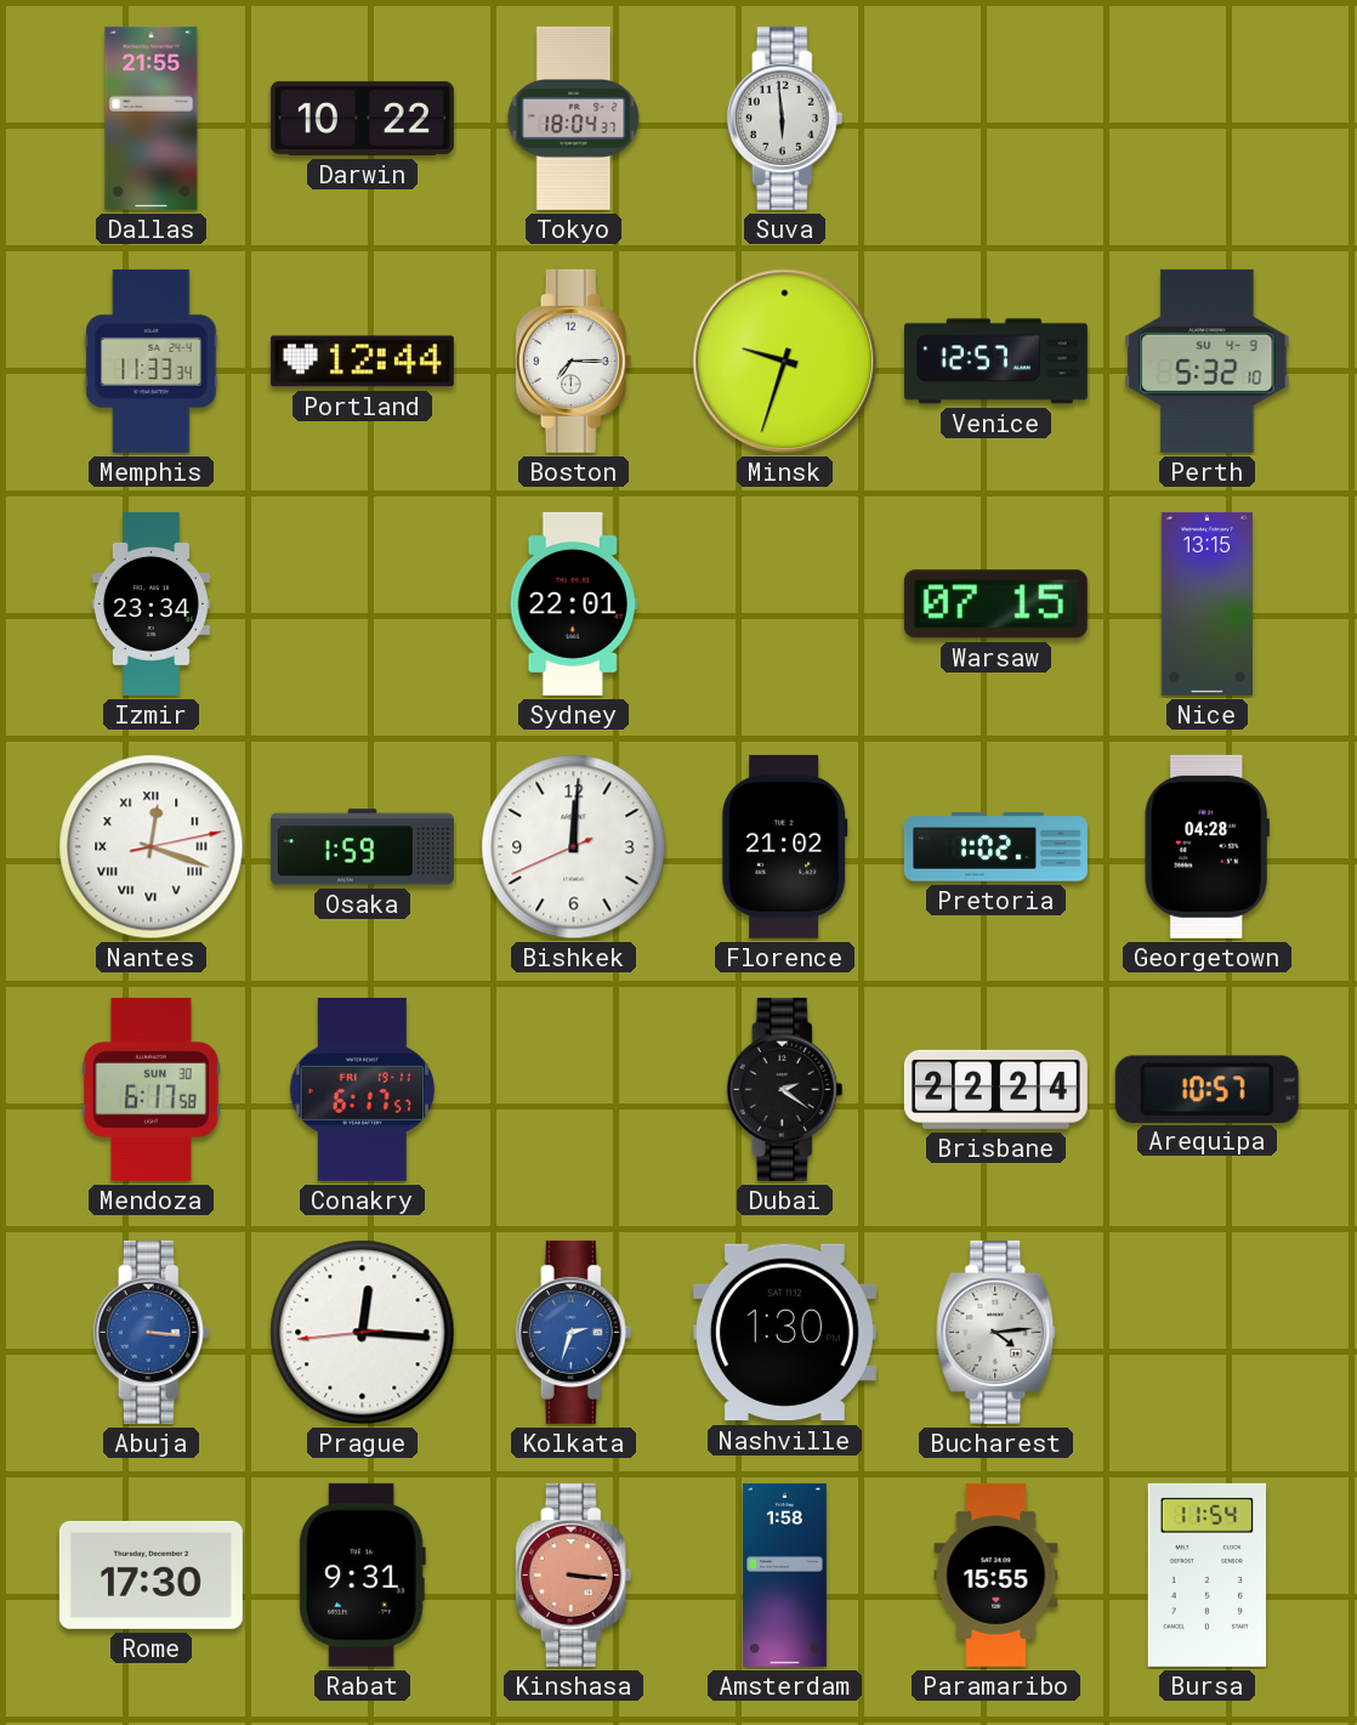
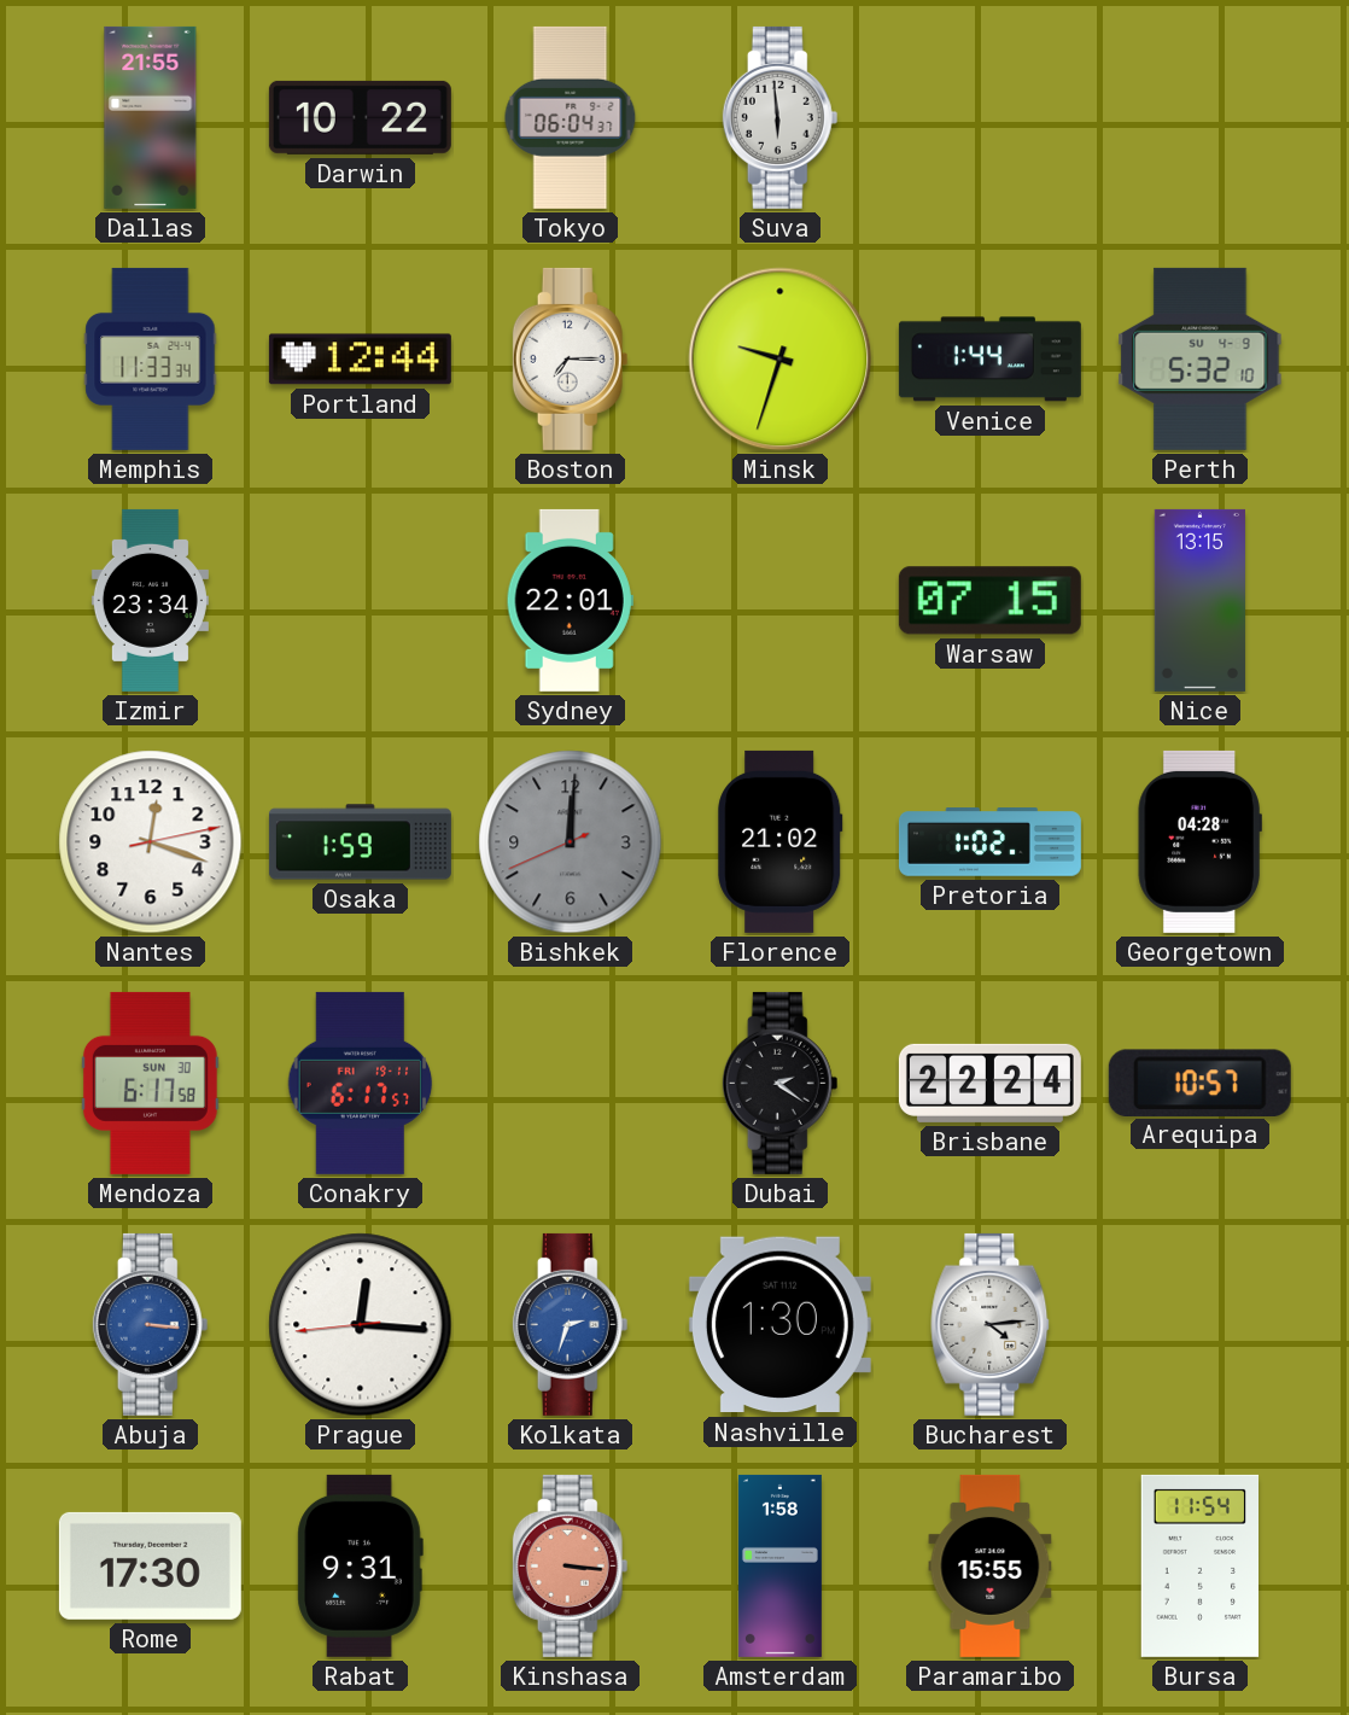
Tokyo: 18:04 -> 06:04
Venice: 12:57 -> 1:44
Nantes numerals: Roman -> Arabic
Bishkek dial: white -> grey
